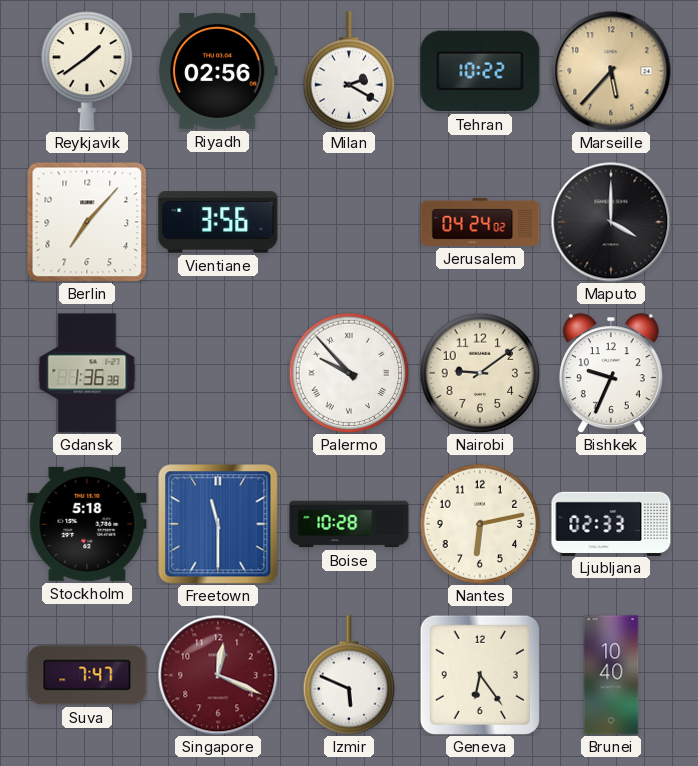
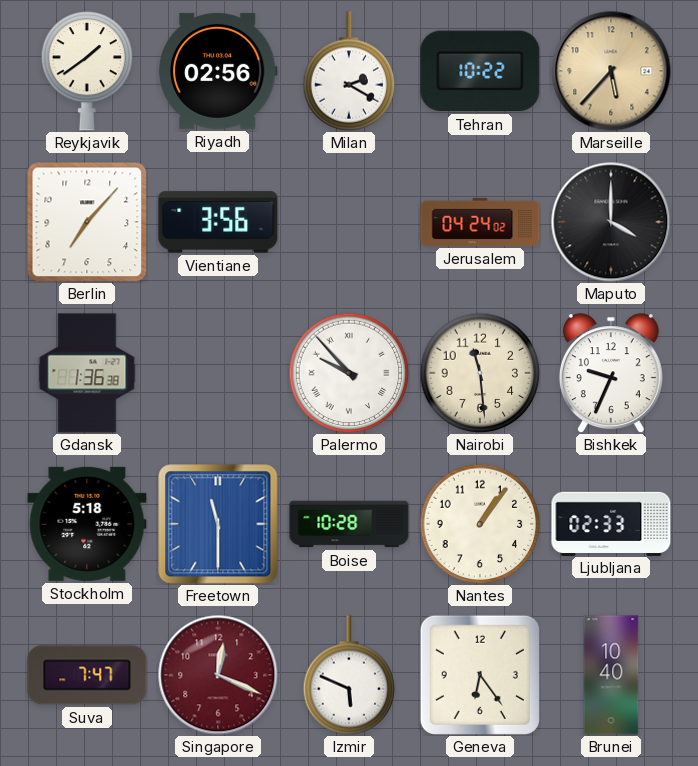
Nairobi: 9:09 -> 11:29
Nantes: 6:13 -> 1:06
